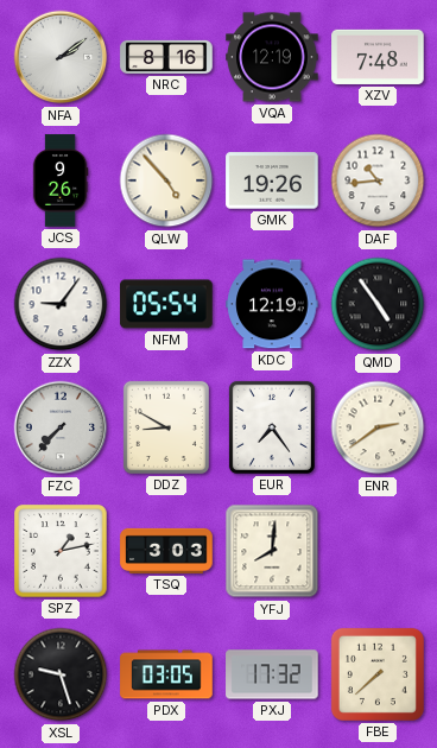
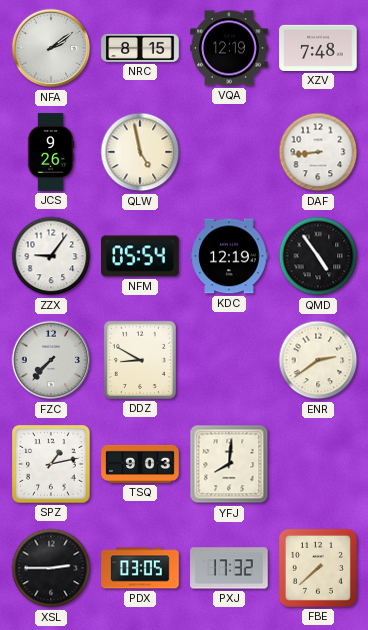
NRC: 8:16 -> 8:15
QLW: 4:53 -> 4:58
GMK: 19:26 -> none
DAF: 10:44 -> 8:44
EUR: 7:24 -> none
TSQ: 3:03 -> 9:03
XSL: 9:27 -> 2:45
